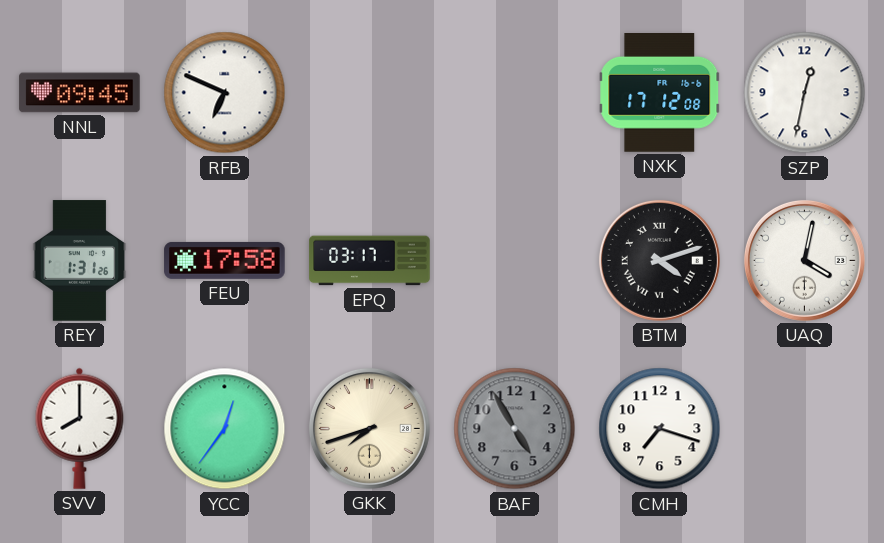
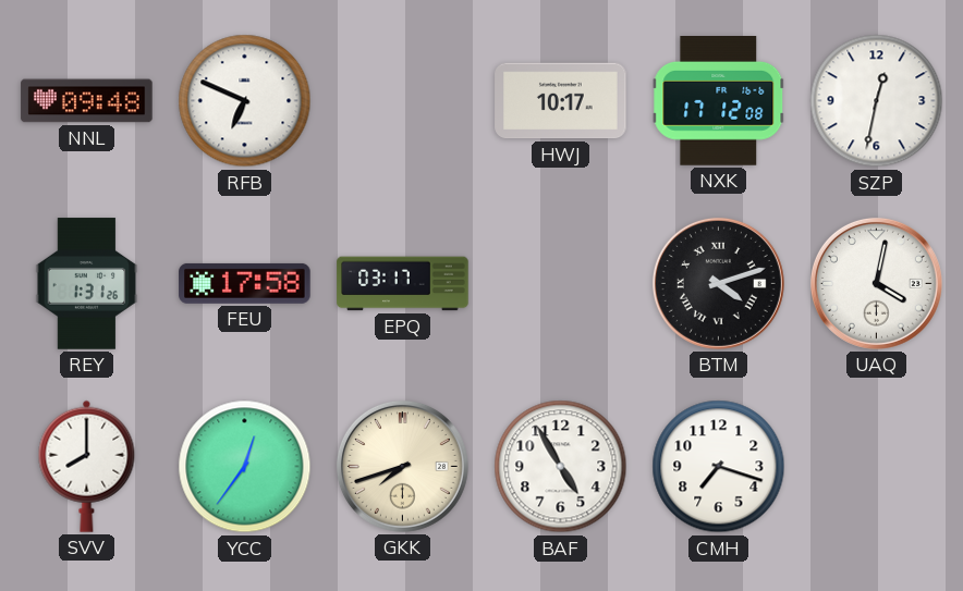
NNL: 09:45 -> 09:48
HWJ: none -> 10:17
BAF dial: grey -> white
